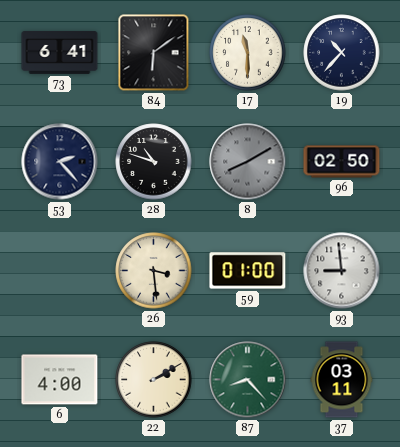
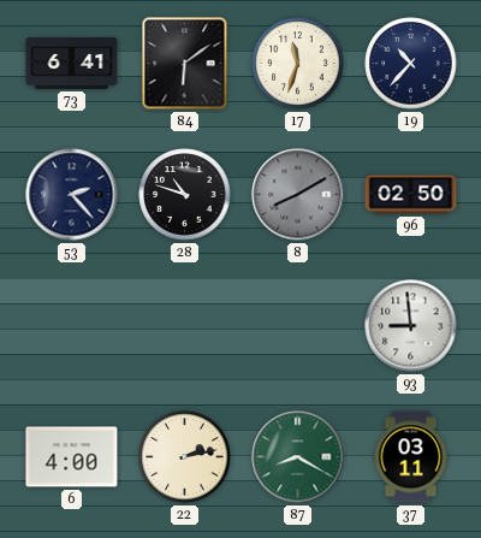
17: 11:30 -> 11:33
26: 3:29 -> none
59: 01:00 -> none
22: 2:10 -> 2:13
87: 8:23 -> 8:20
